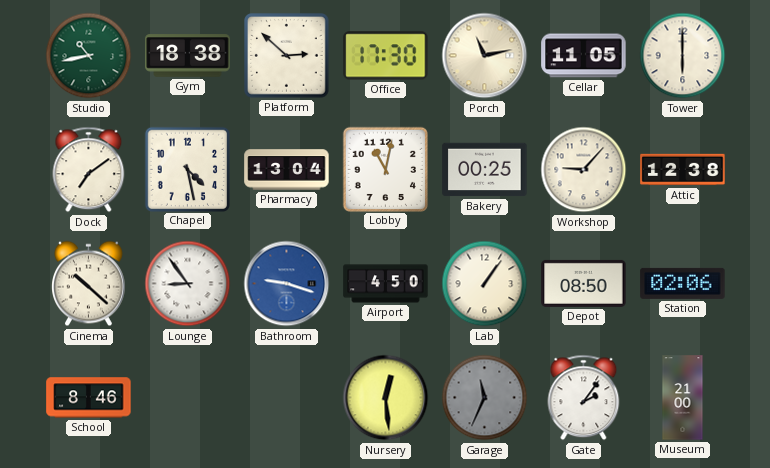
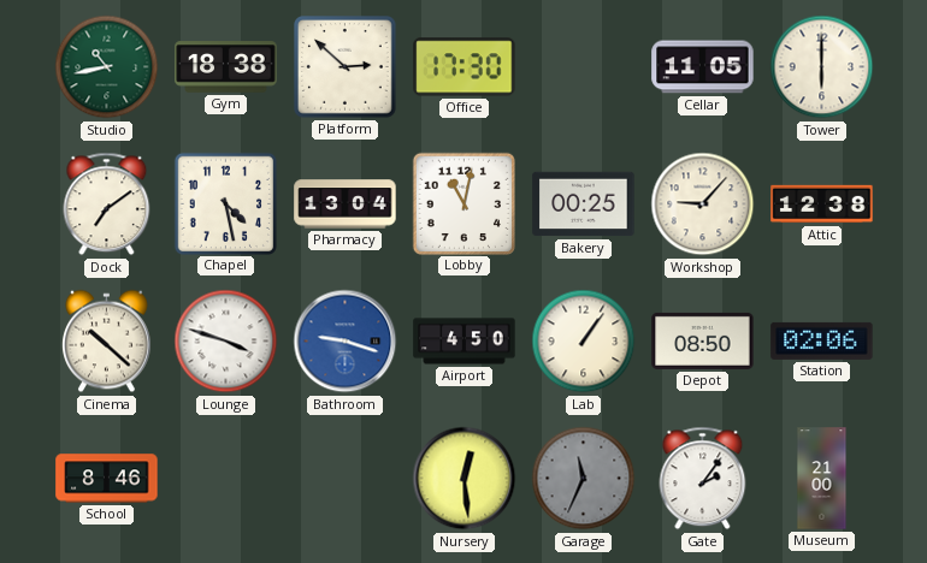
Porch: 11:13 -> none
Lounge: 8:54 -> 3:48
